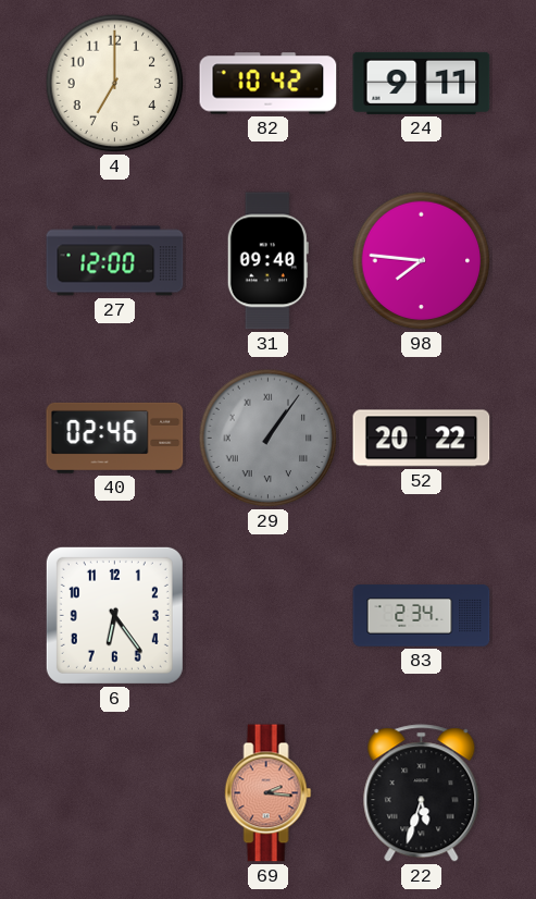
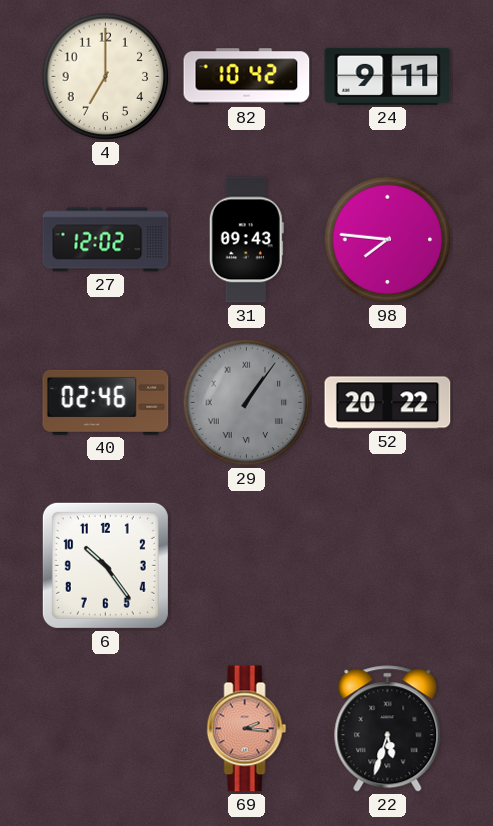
27: 12:00 -> 12:02
31: 09:40 -> 09:43
6: 6:24 -> 10:24
83: 2:34 -> none
